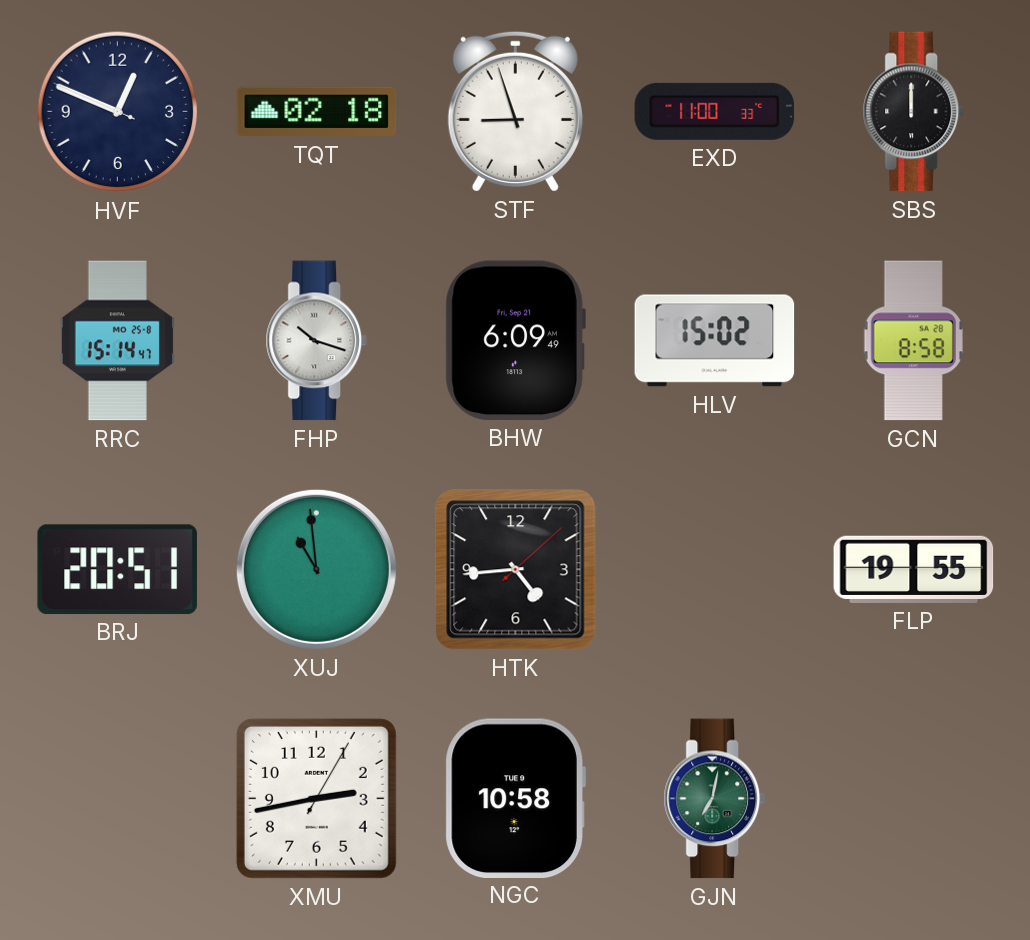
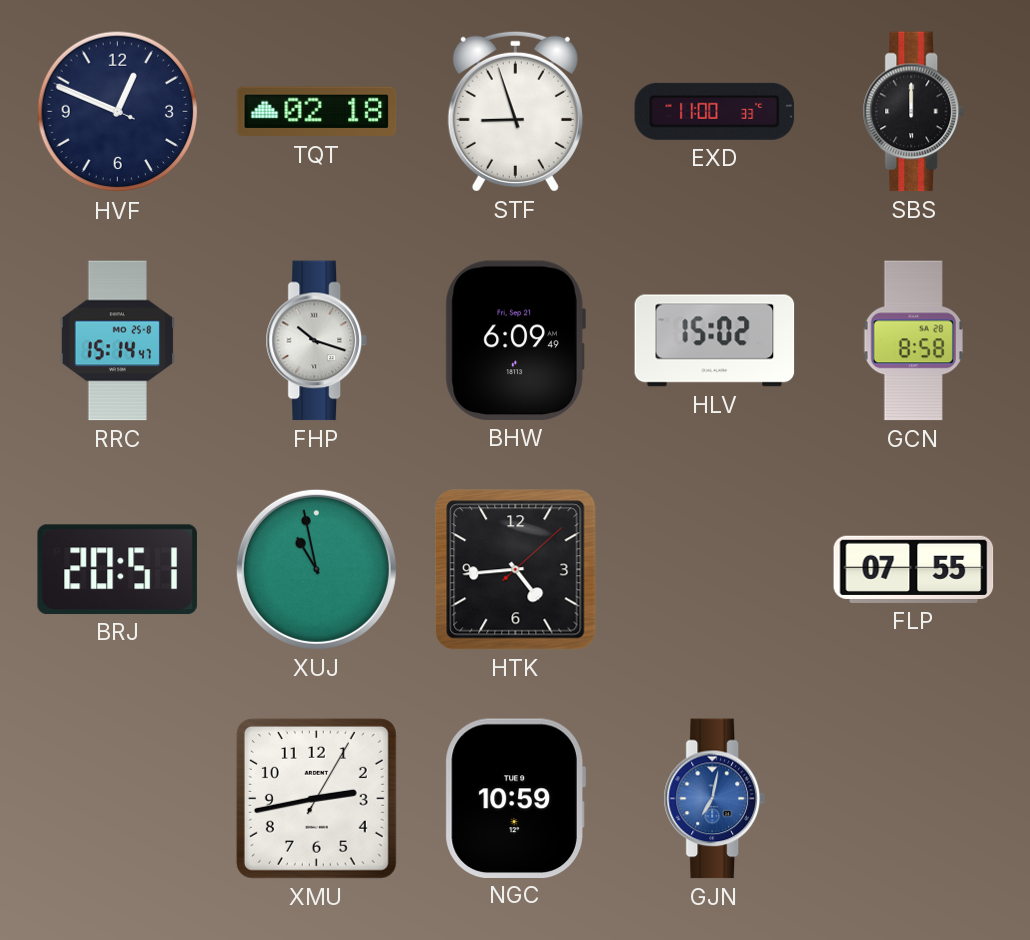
XUJ: 10:59 -> 10:58
FLP: 19:55 -> 07:55
NGC: 10:58 -> 10:59
GJN dial: green -> blue
